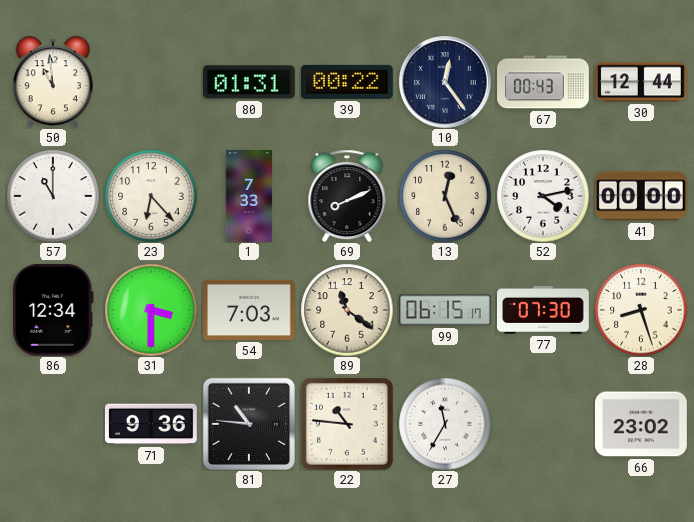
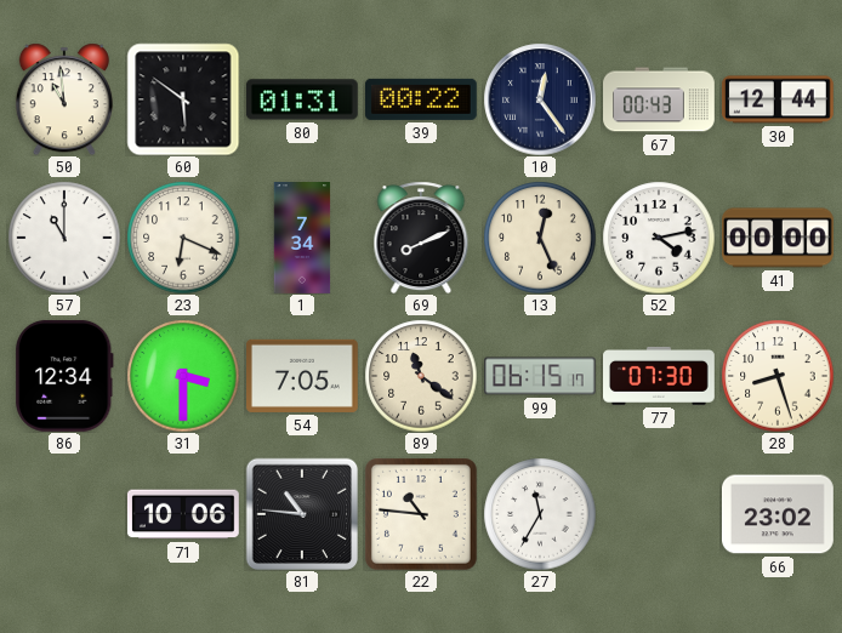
60: none -> 5:51
23: 6:23 -> 6:19
1: 7:33 -> 7:34
54: 7:03 -> 7:05
71: 9:36 -> 10:06
